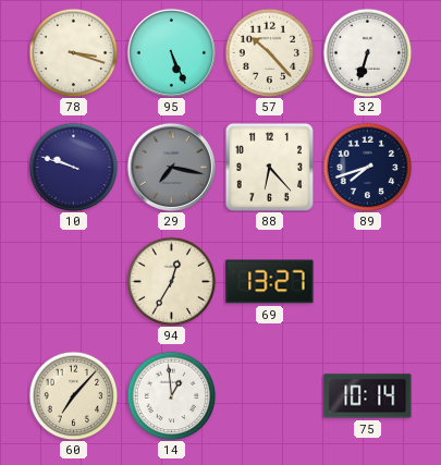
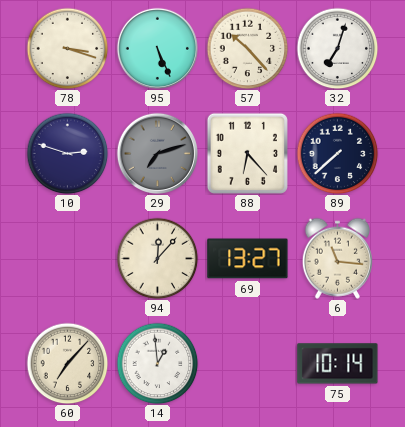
32: 6:33 -> 7:03
10: 9:48 -> 2:48
29: 7:17 -> 7:12
89: 7:42 -> 7:38
94: 12:35 -> 12:07
6: none -> 11:16
